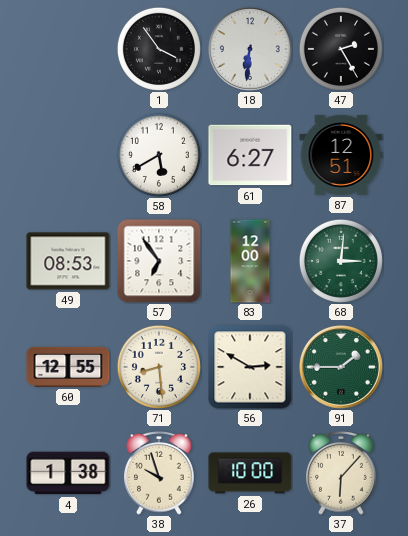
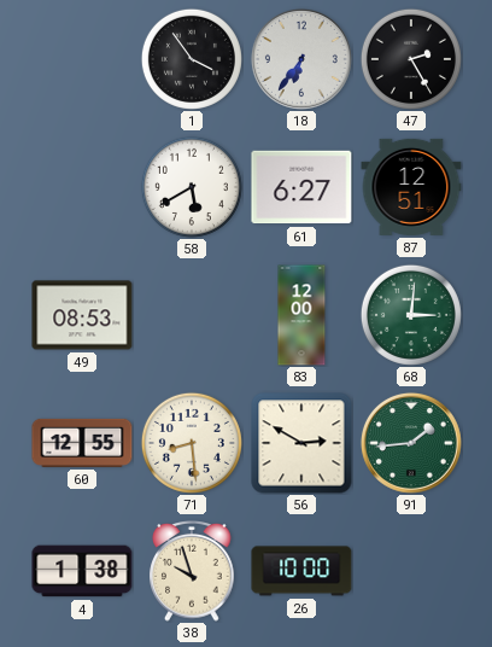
18: 6:31 -> 6:36
57: 6:54 -> none
91: 1:45 -> 1:44
37: 6:07 -> none
